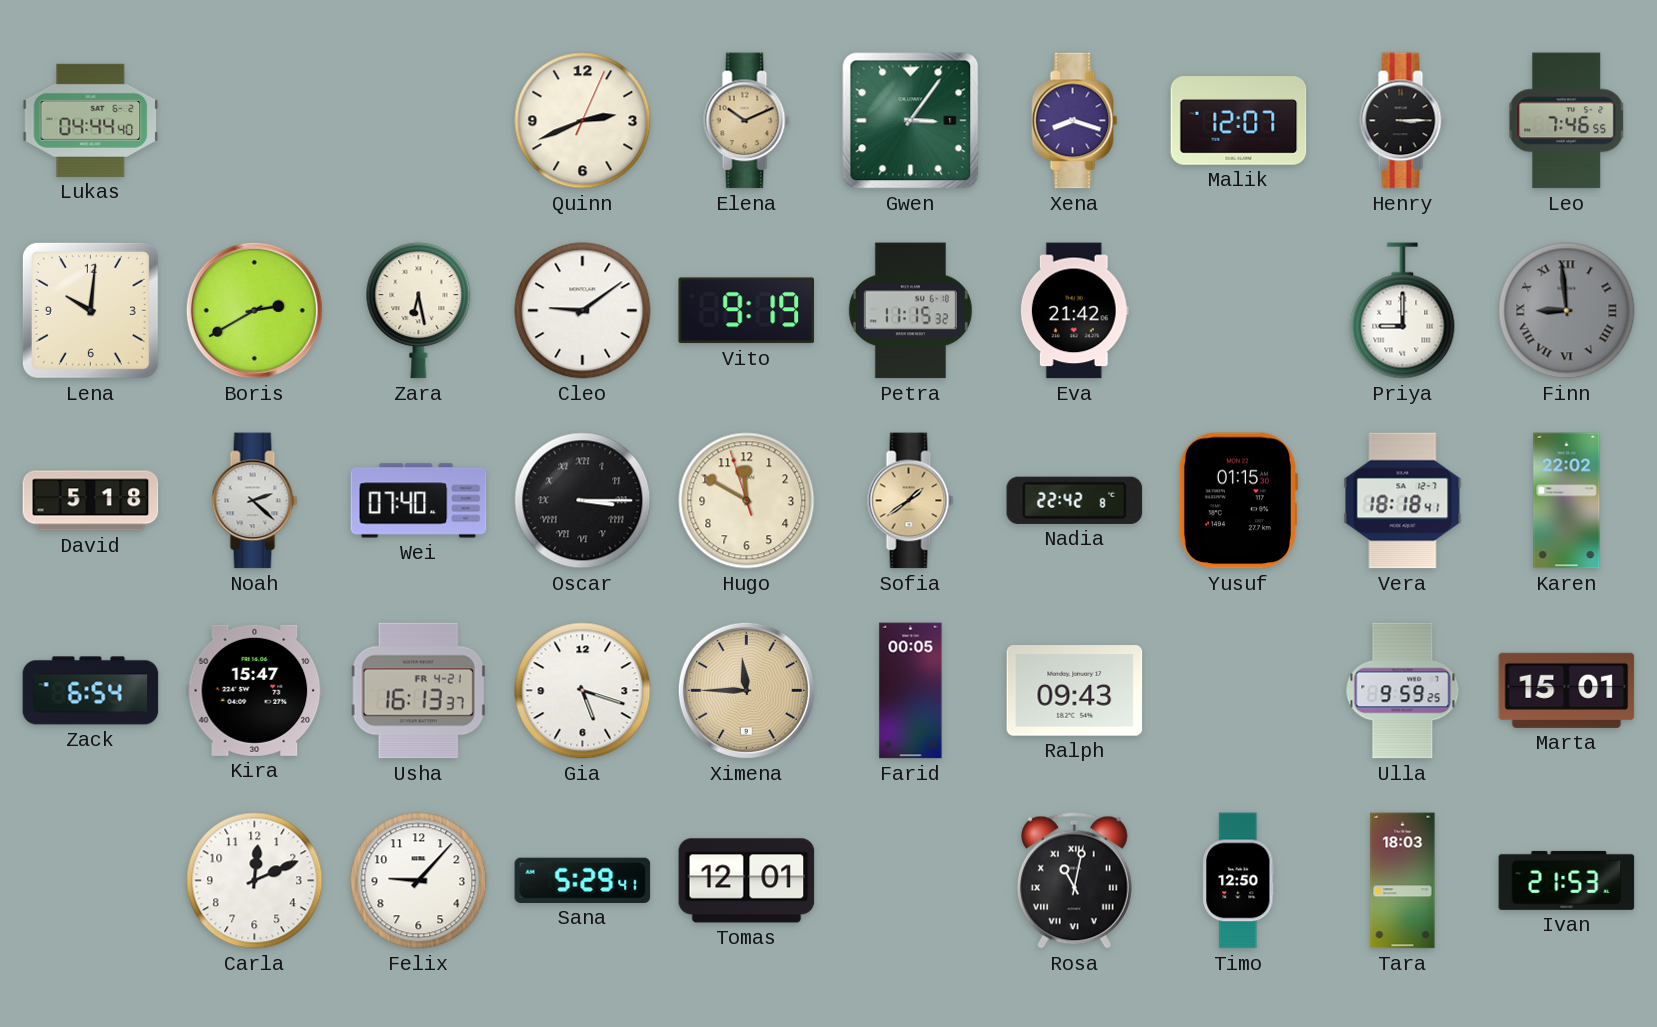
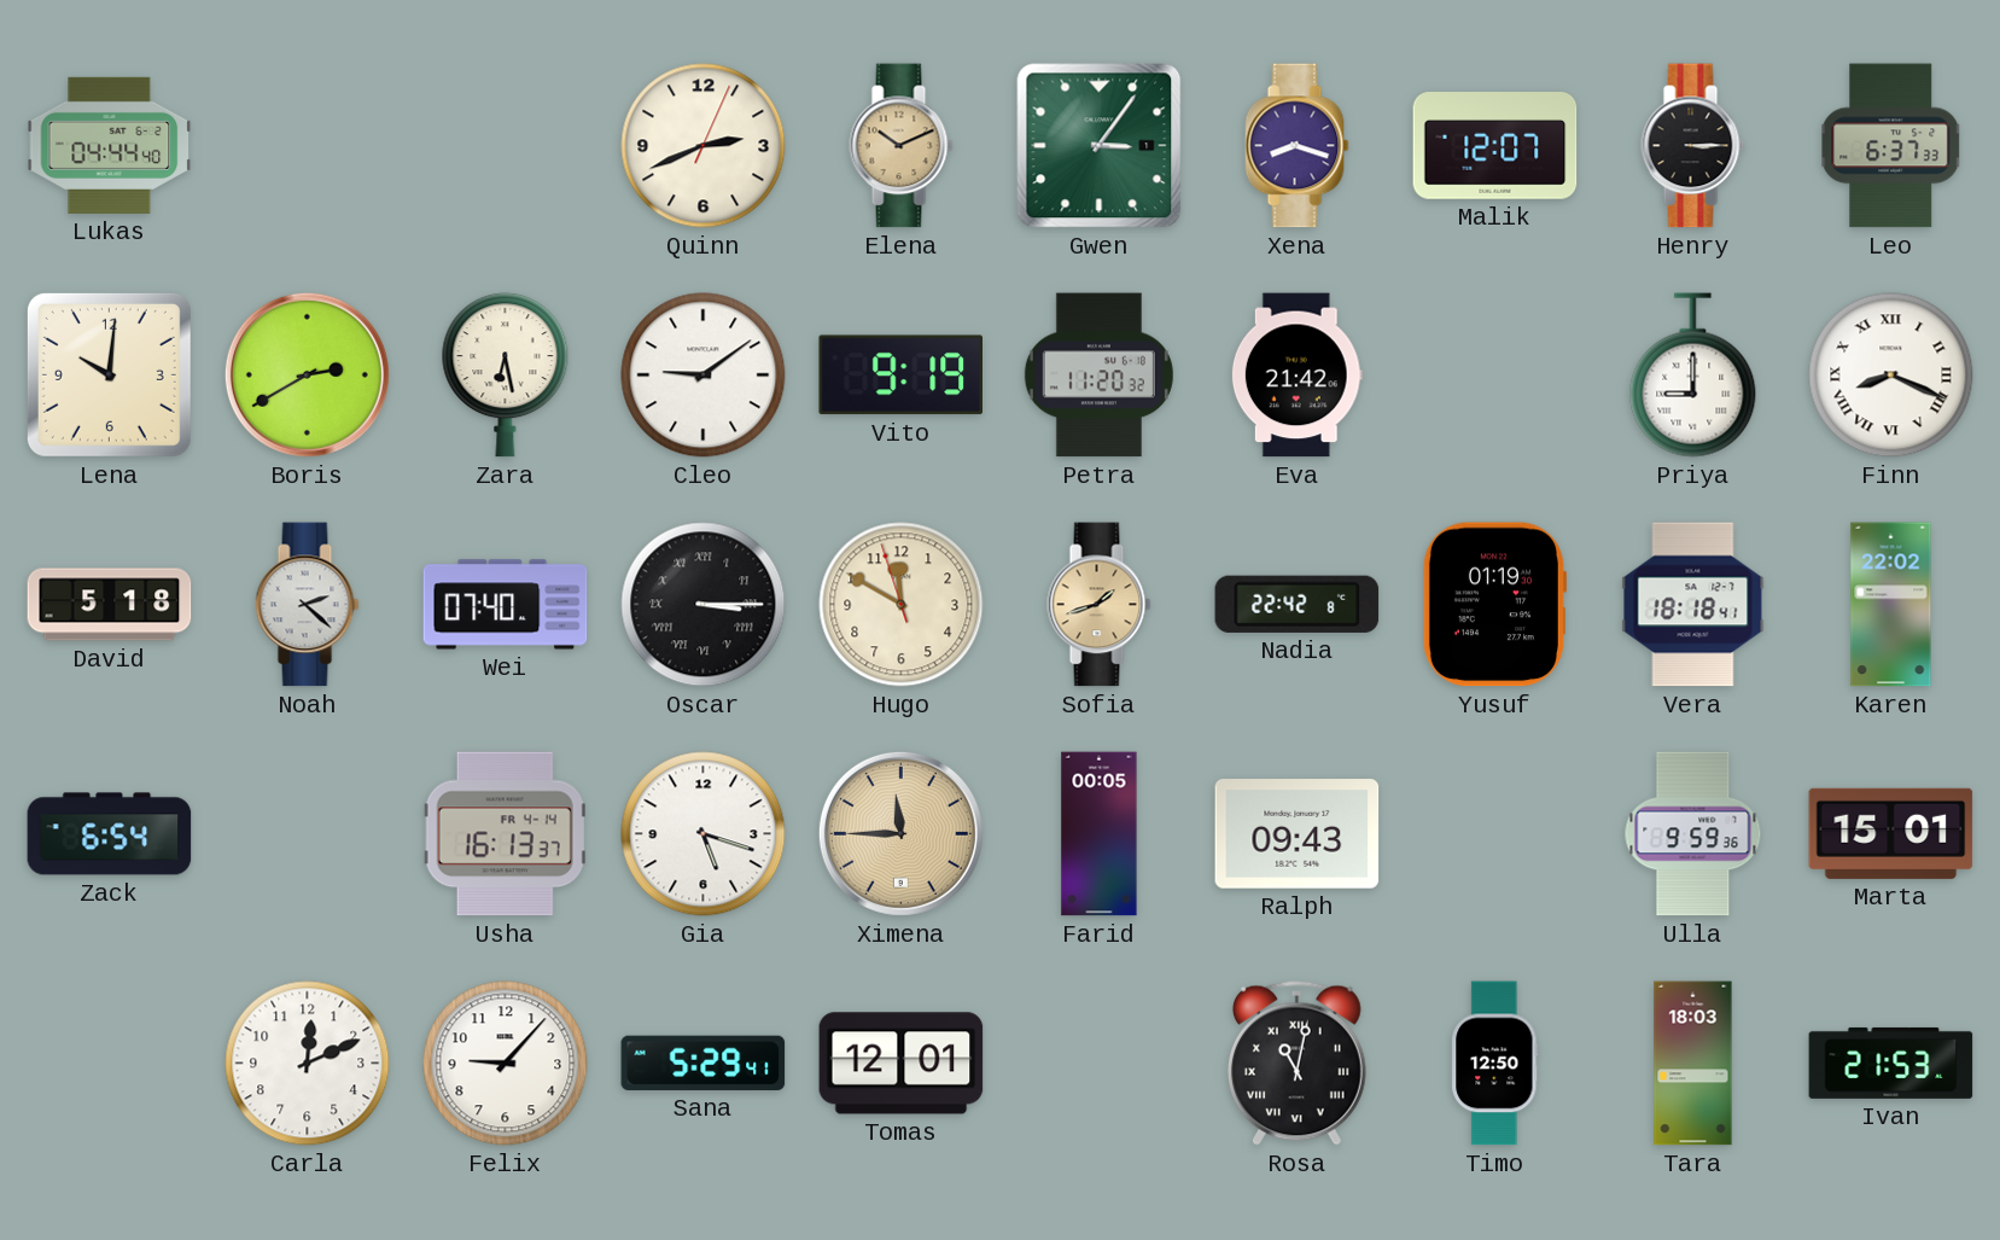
Leo: 7:46 -> 6:37
Petra: 11:15 -> 11:20
Finn: 8:59 -> 8:19
Finn dial: grey -> white
Sofia: 1:39 -> 1:42
Yusuf: 01:15 -> 01:19
Kira: 15:47 -> none
Usha date: FR 4-21 -> FR 4-14
Ulla: 9:59:25 -> 9:59:36
